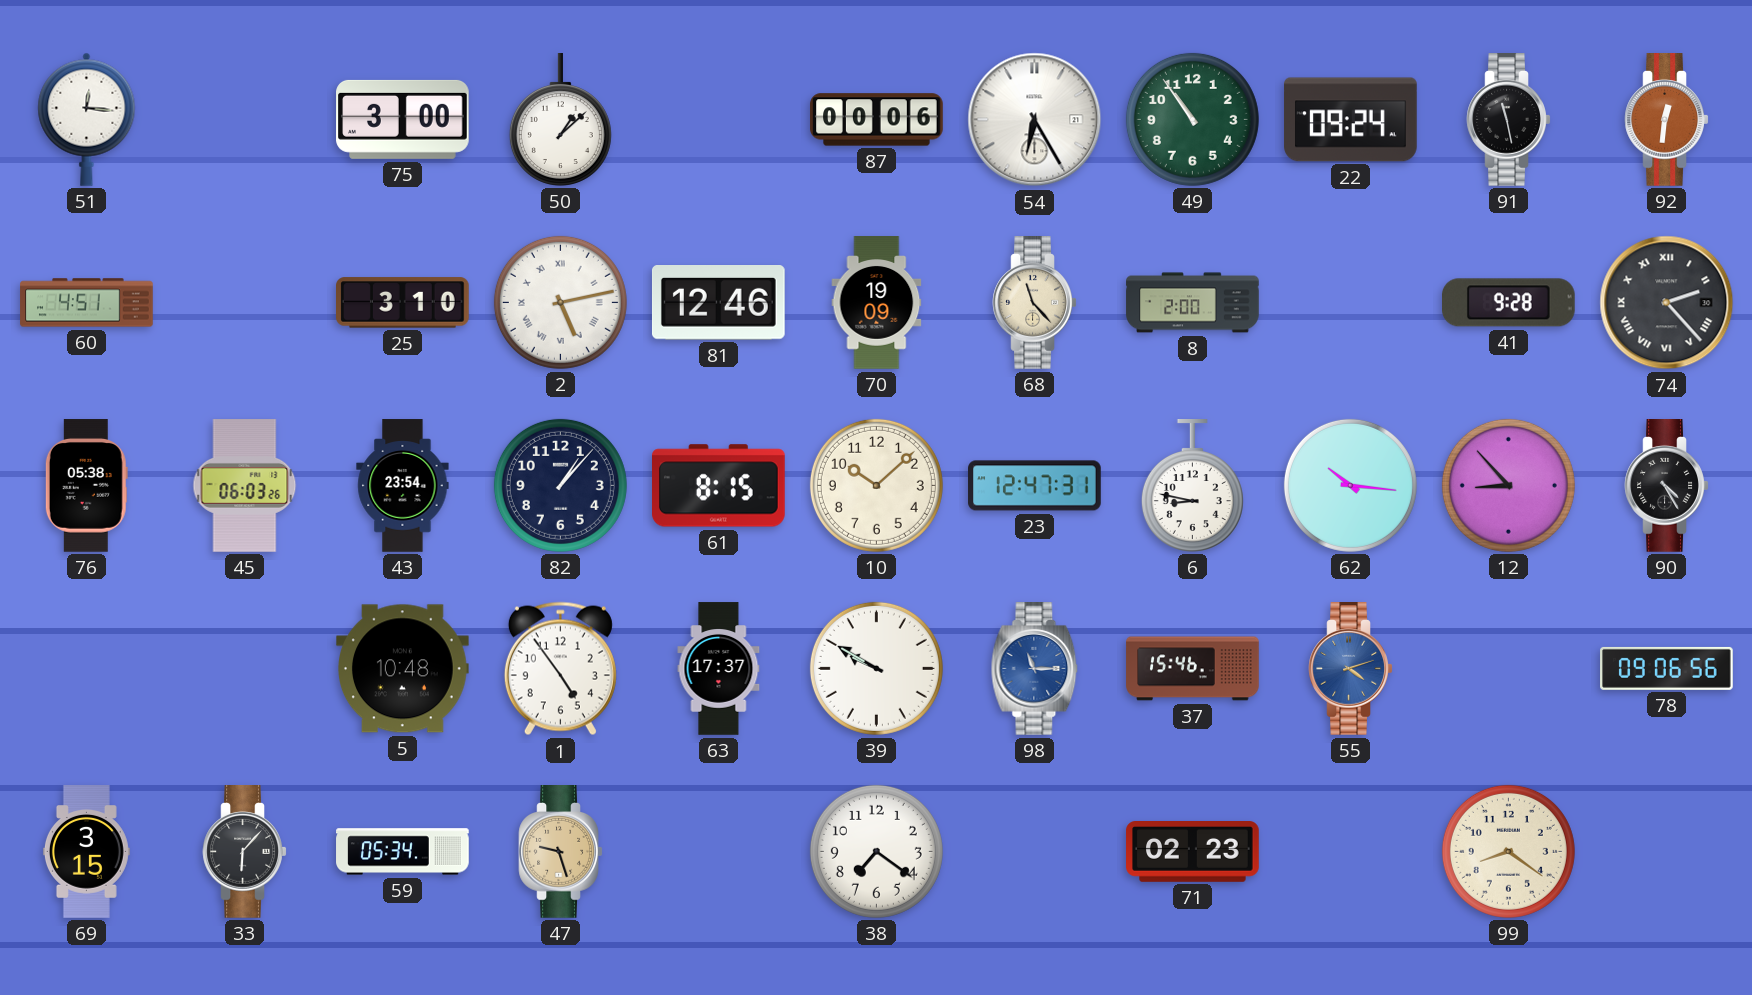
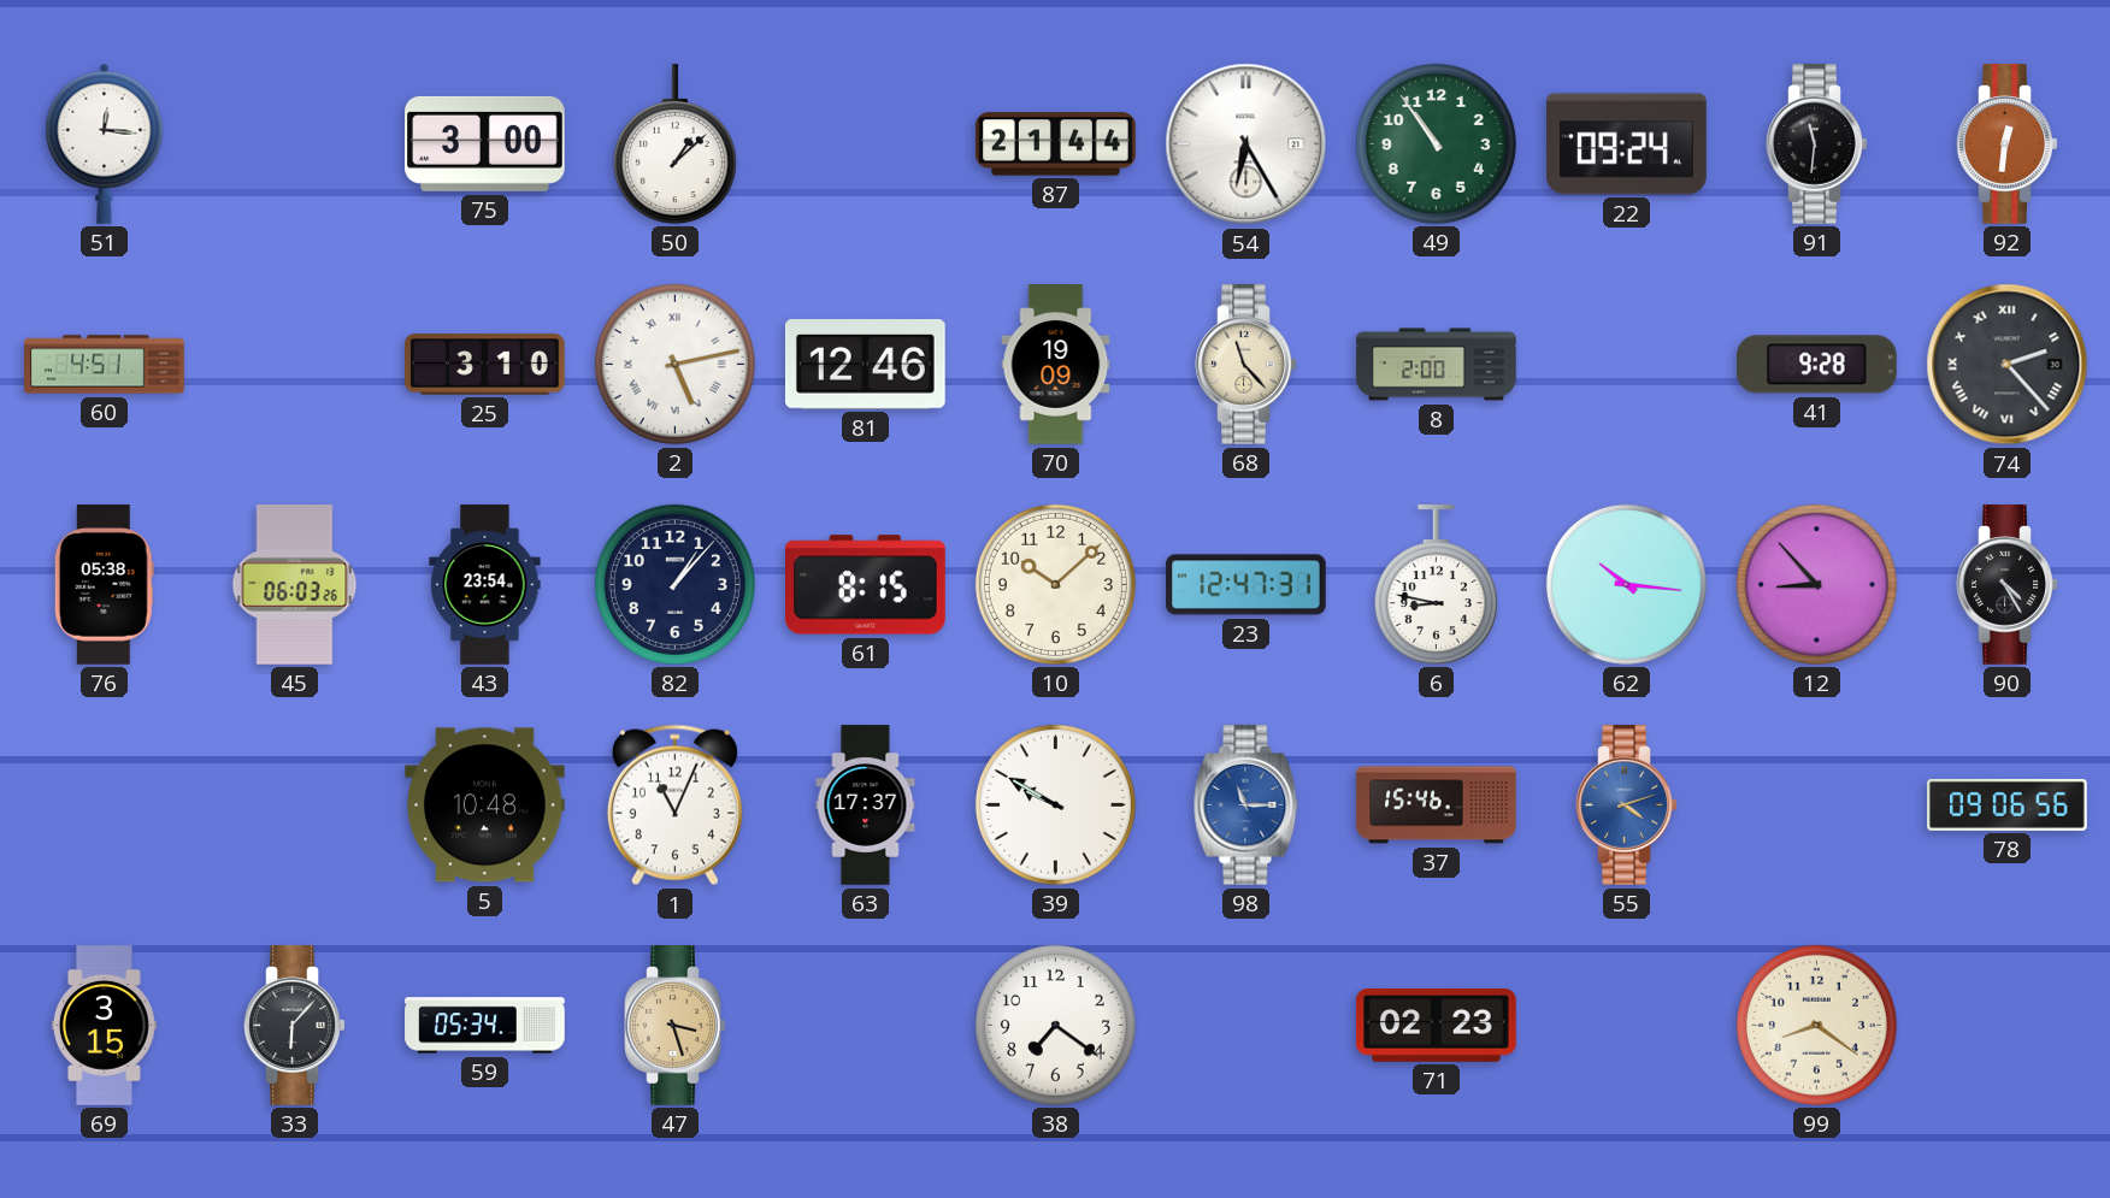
87: 00:06 -> 21:44
91: 11:28 -> 11:31
1: 4:54 -> 11:04
47: 9:27 -> 3:27
